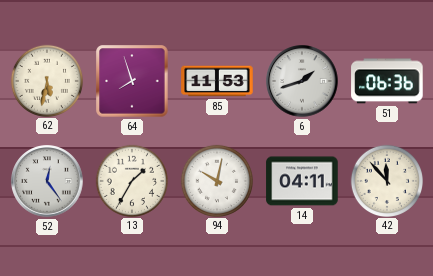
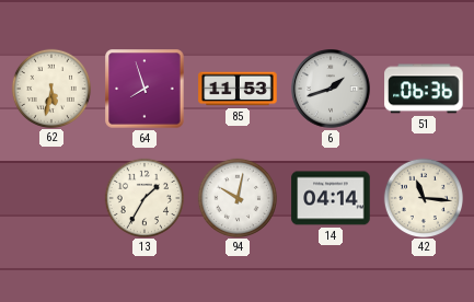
52: 12:24 -> none
14: 04:11 -> 04:14
42: 11:53 -> 11:16
